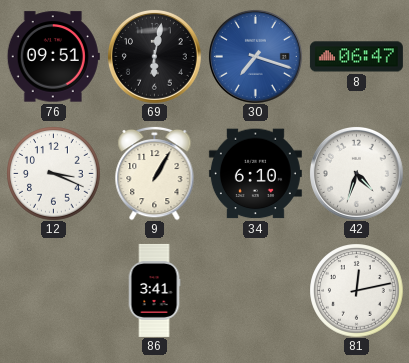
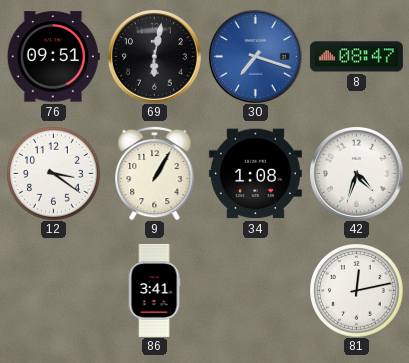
8: 06:47 -> 08:47
12: 3:19 -> 3:21
34: 6:10 -> 1:08
